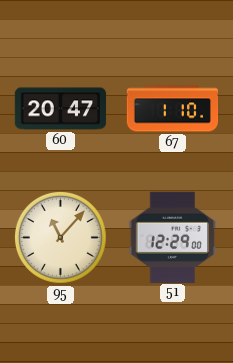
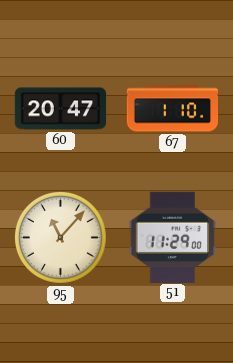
51: 12:29 -> 11:29
